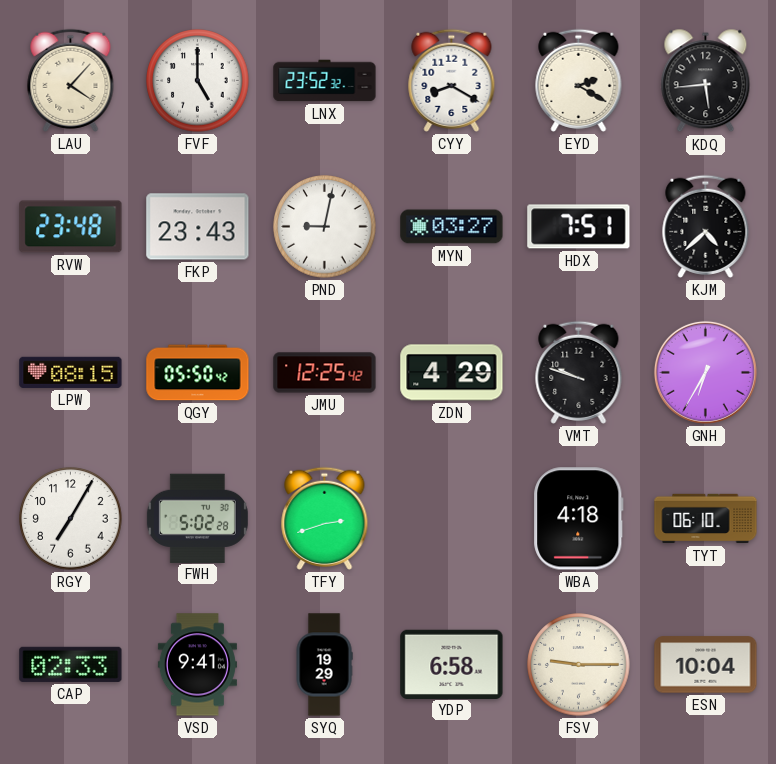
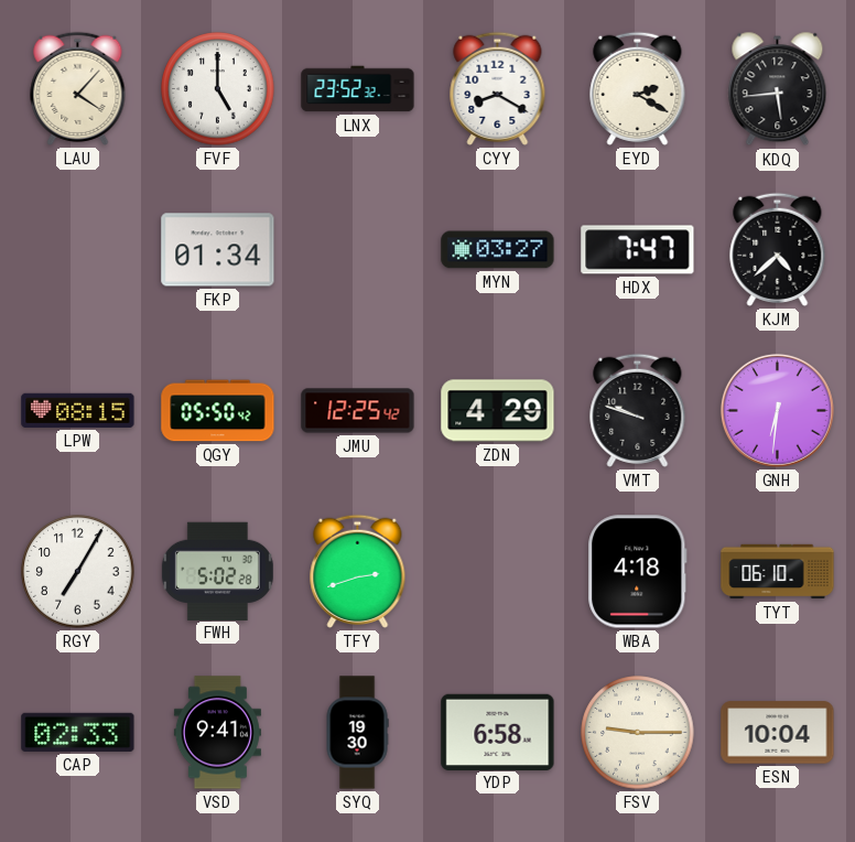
RVW: 23:48 -> none
FKP: 23:43 -> 01:34
PND: 9:02 -> none
HDX: 7:51 -> 7:47
GNH: 6:35 -> 6:31
SYQ: 19:29 -> 19:30
